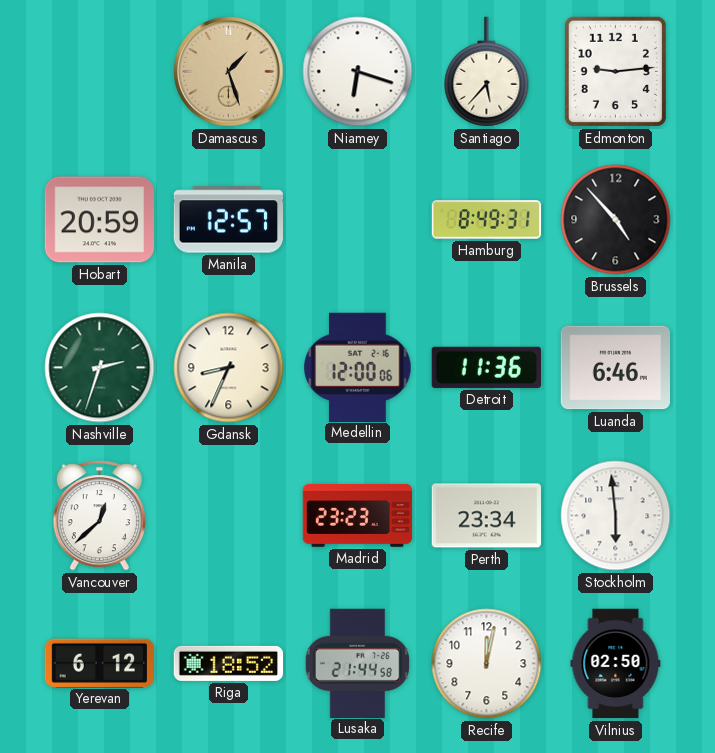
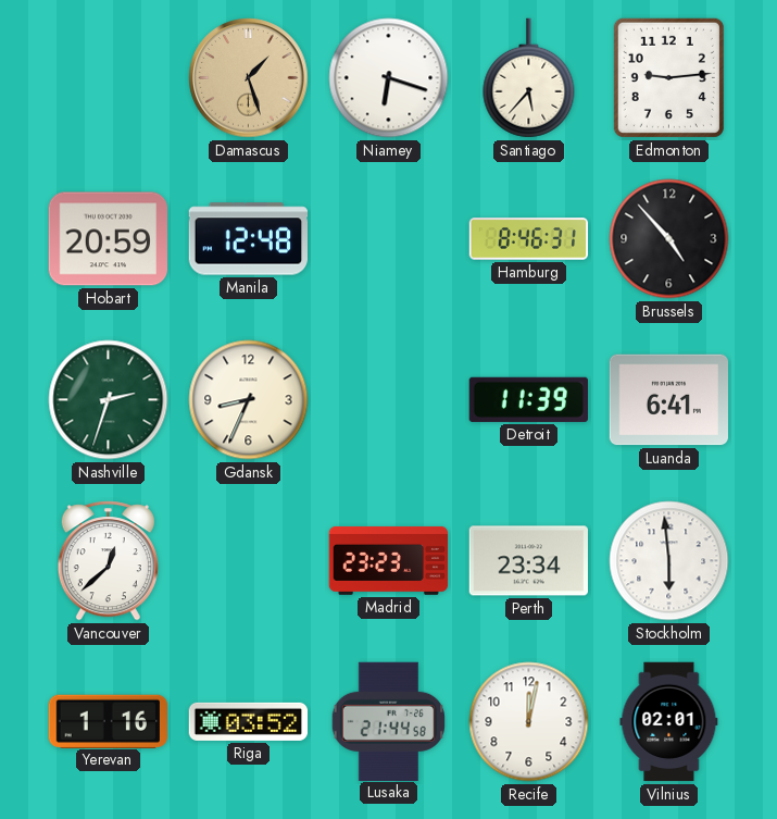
Manila: 12:57 -> 12:48
Hamburg: 8:49 -> 8:46
Medellin: 12:00 -> none
Detroit: 11:36 -> 11:39
Luanda: 6:46 -> 6:41
Yerevan: 6:12 -> 1:16
Riga: 18:52 -> 03:52
Vilnius: 02:50 -> 02:01
